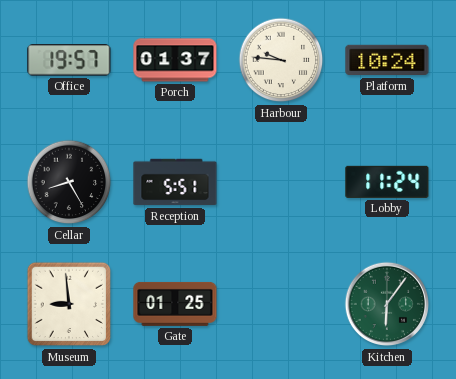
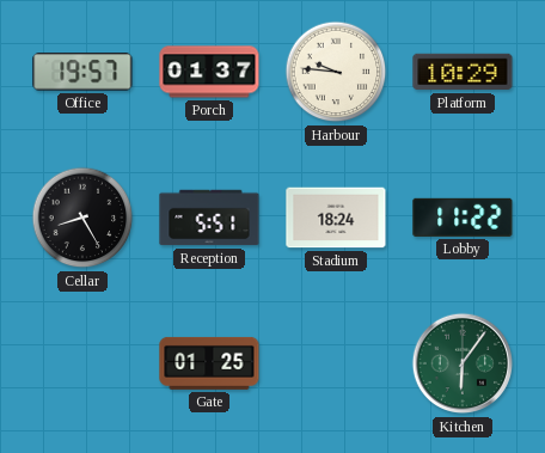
Platform: 10:24 -> 10:29
Stadium: none -> 18:24
Lobby: 11:24 -> 11:22
Museum: 8:59 -> none
